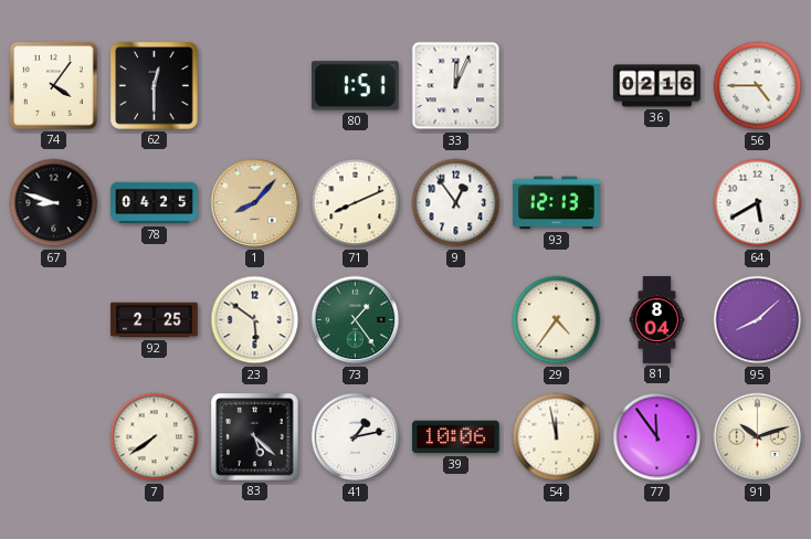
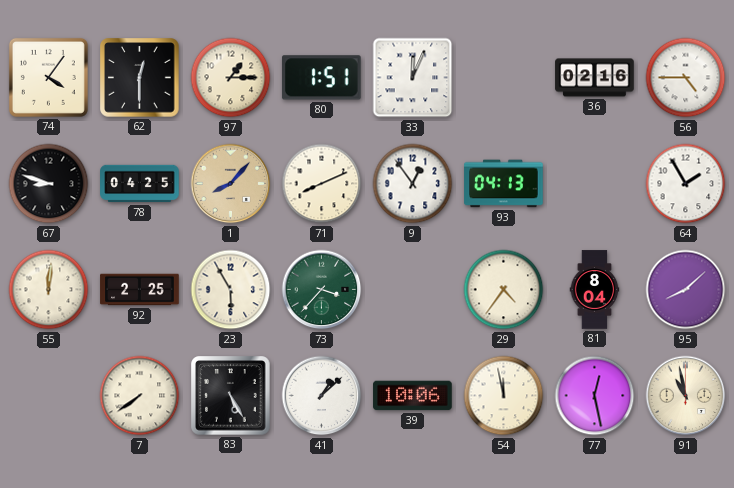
97: none -> 1:15
93: 12:13 -> 04:13
64: 5:40 -> 1:55
55: none -> 12:01
23: 5:51 -> 5:55
73: 1:24 -> 3:37
83: 5:22 -> 5:25
41: 1:13 -> 1:08
77: 11:54 -> 12:28
91: 10:12 -> 10:58
